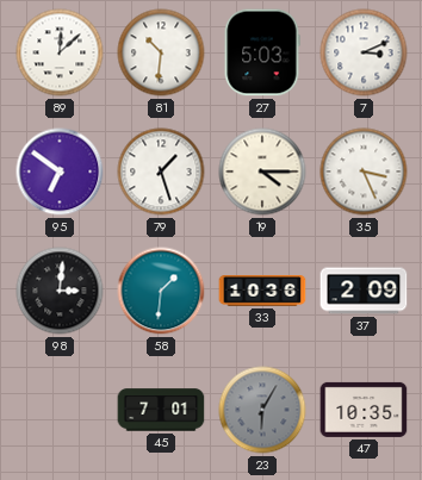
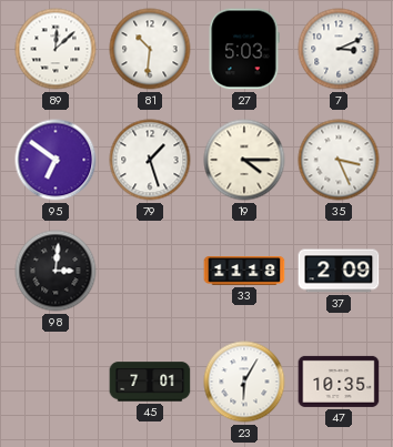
58: 1:31 -> none
33: 10:36 -> 11:18
23 dial: grey -> white
